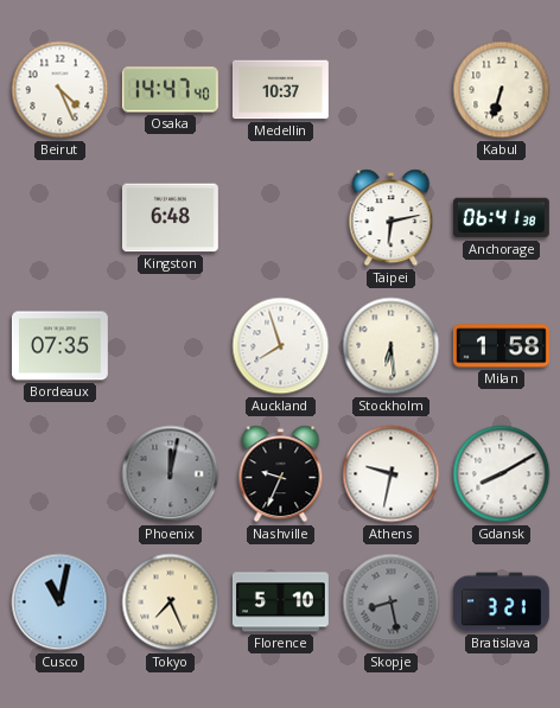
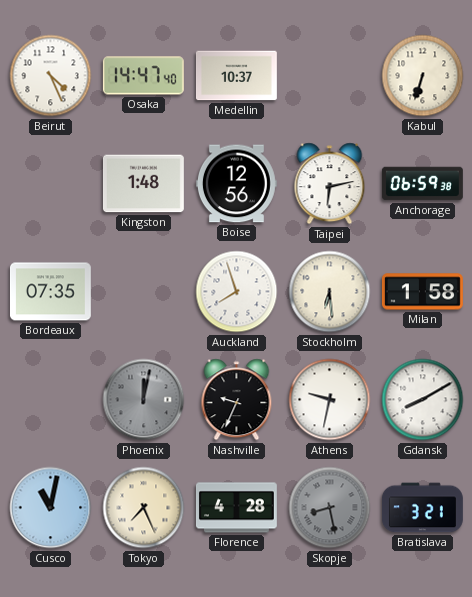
Kingston: 6:48 -> 1:48
Boise: none -> 12:56
Anchorage: 06:41 -> 06:59
Florence: 5:10 -> 4:28
